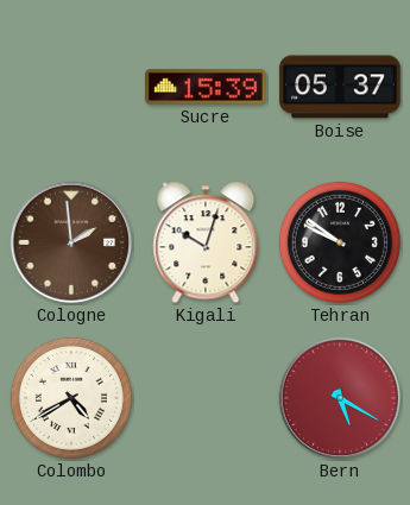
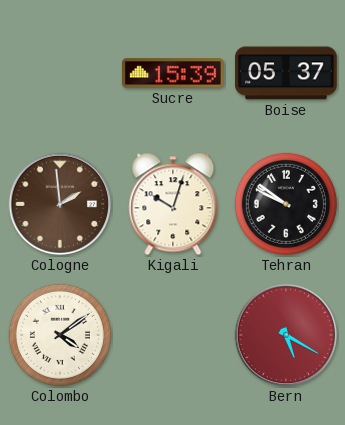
Colombo: 4:40 -> 4:09
